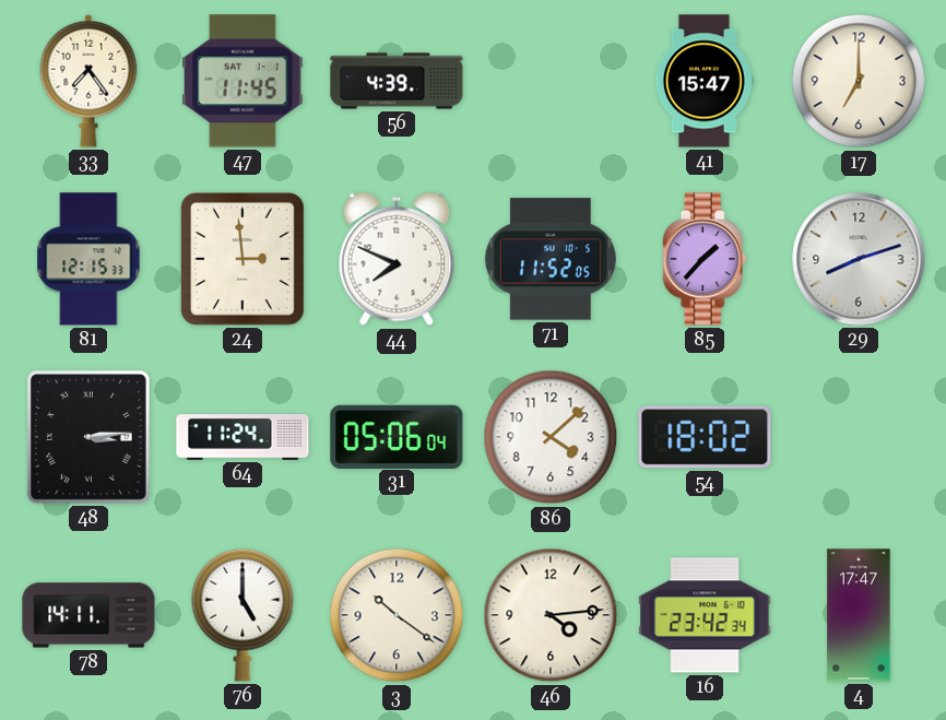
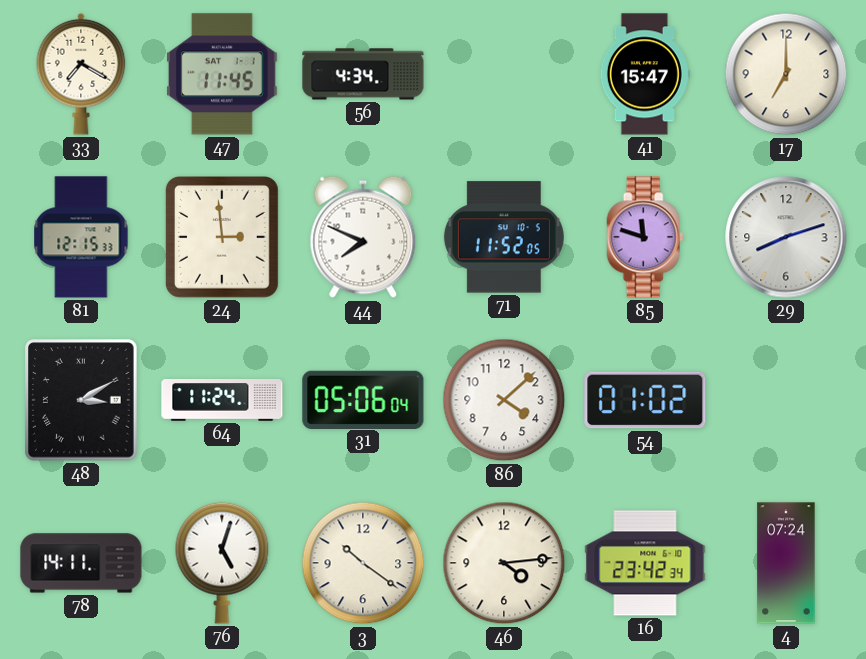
33: 7:24 -> 7:20
56: 4:39 -> 4:34
85: 1:37 -> 11:48
48: 3:14 -> 3:10
54: 18:02 -> 01:02
76: 5:00 -> 5:03
4: 17:47 -> 07:24
